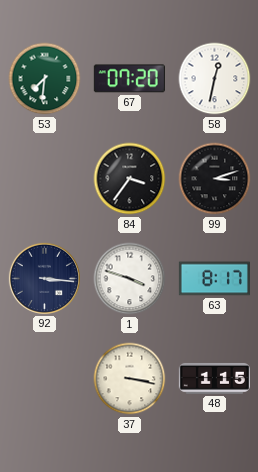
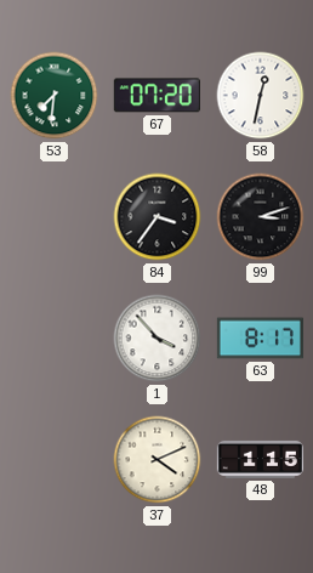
92: 3:16 -> none
1: 3:48 -> 3:53
37: 3:17 -> 4:11
